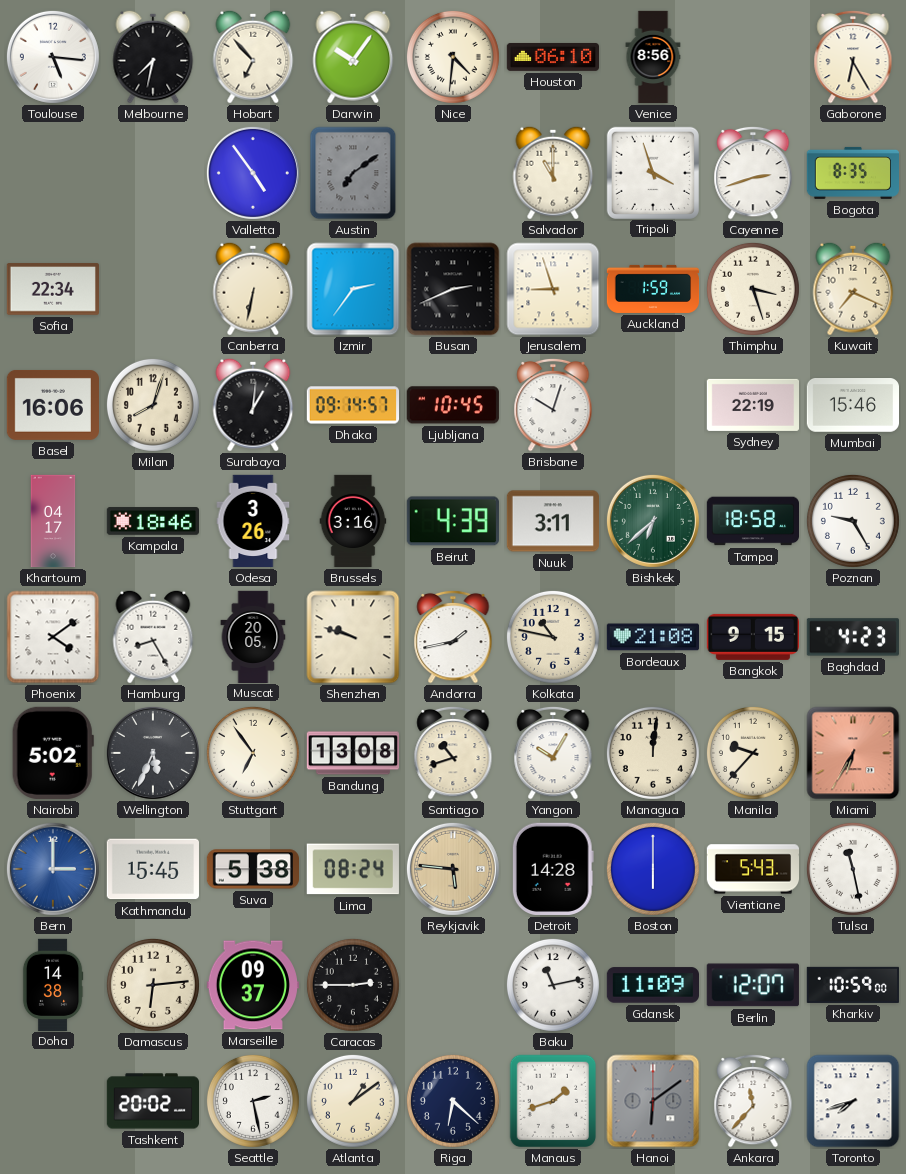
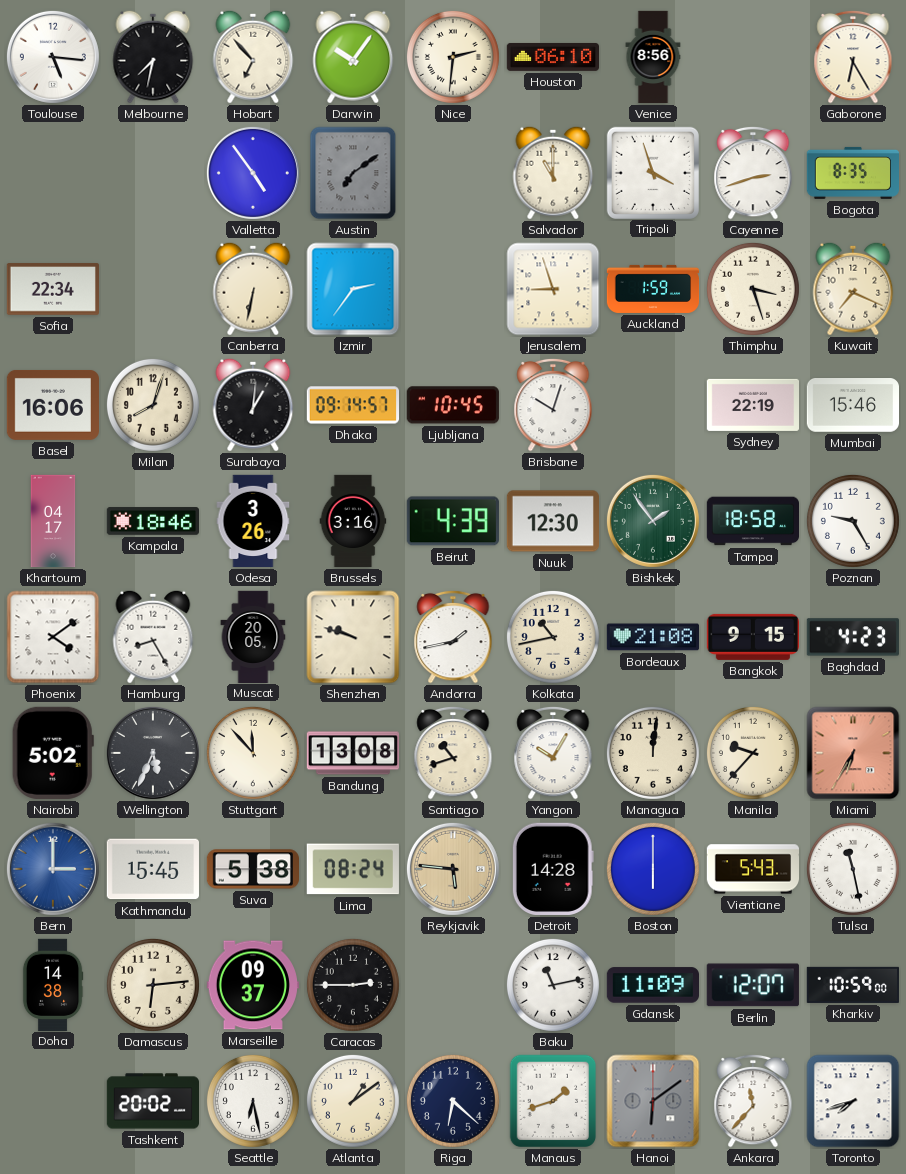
Nice: 4:31 -> 2:31
Busan: 2:41 -> none
Nuuk: 3:11 -> 12:30
Bishkek: 6:38 -> 1:54
Kolkata: 10:47 -> 10:43
Stuttgart: 6:54 -> 11:53
Seattle: 2:28 -> 6:28
